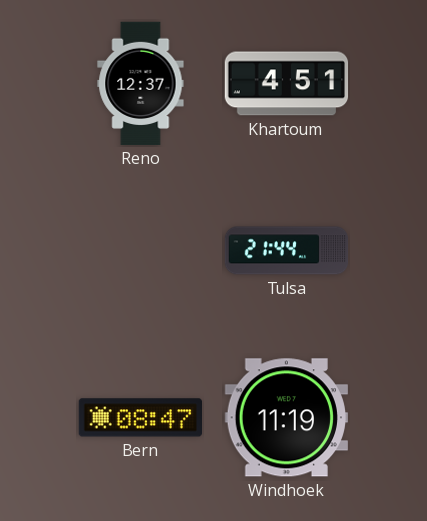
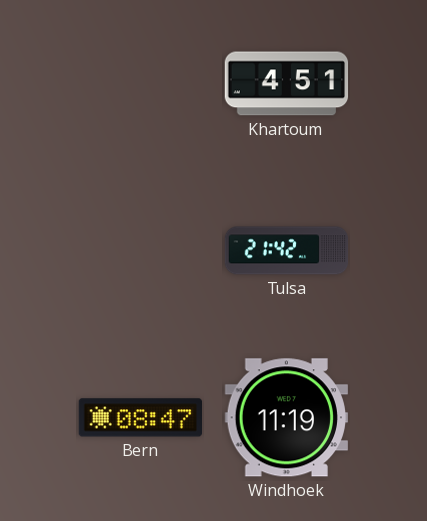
Reno: 12:37 -> none
Tulsa: 21:44 -> 21:42
